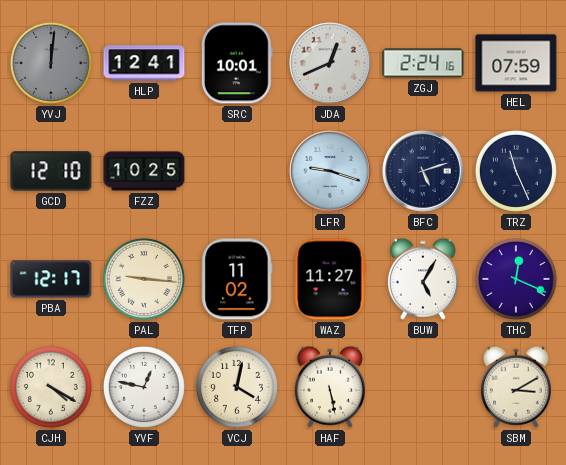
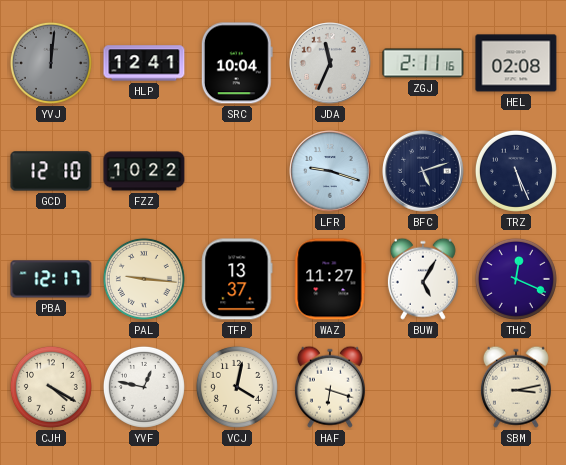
SRC: 10:01 -> 10:04
JDA: 12:41 -> 11:34
ZGJ: 2:24 -> 2:11
HEL: 07:59 -> 02:08
FZZ: 10:25 -> 10:22
TRZ: 11:26 -> 5:26
TFP: 11:02 -> 13:37
HAF: 5:28 -> 6:18
SBM: 3:10 -> 3:13
